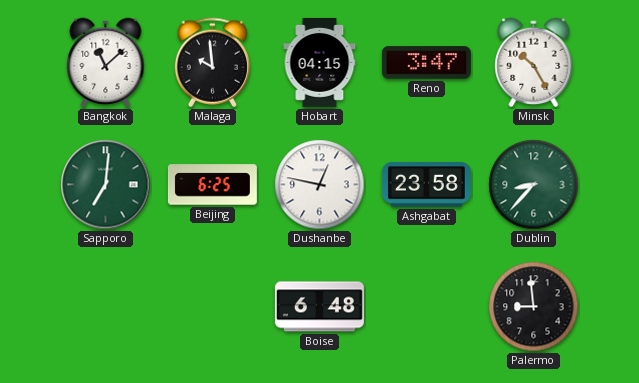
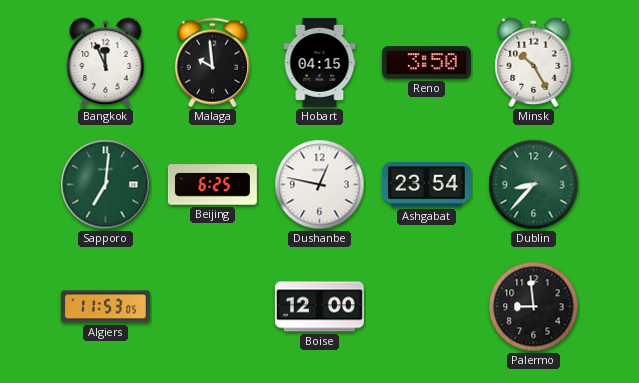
Bangkok: 11:08 -> 11:56
Reno: 3:47 -> 3:50
Ashgabat: 23:58 -> 23:54
Algiers: none -> 11:53
Boise: 6:48 -> 12:00
